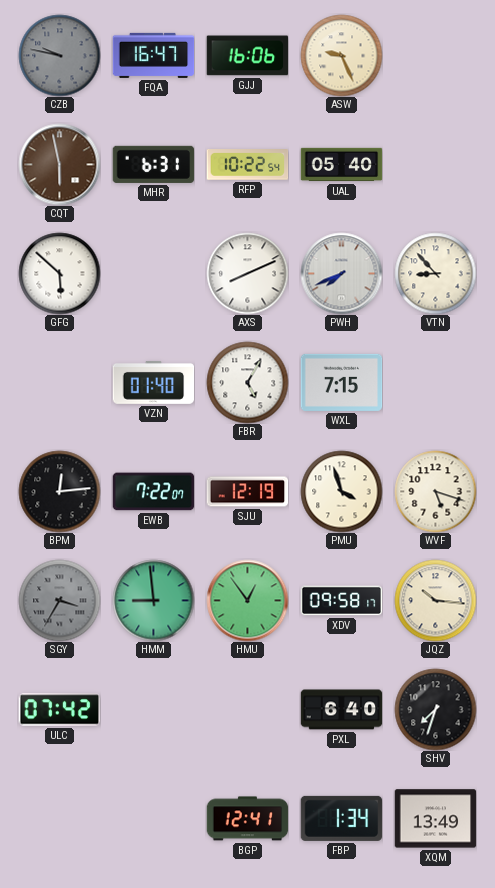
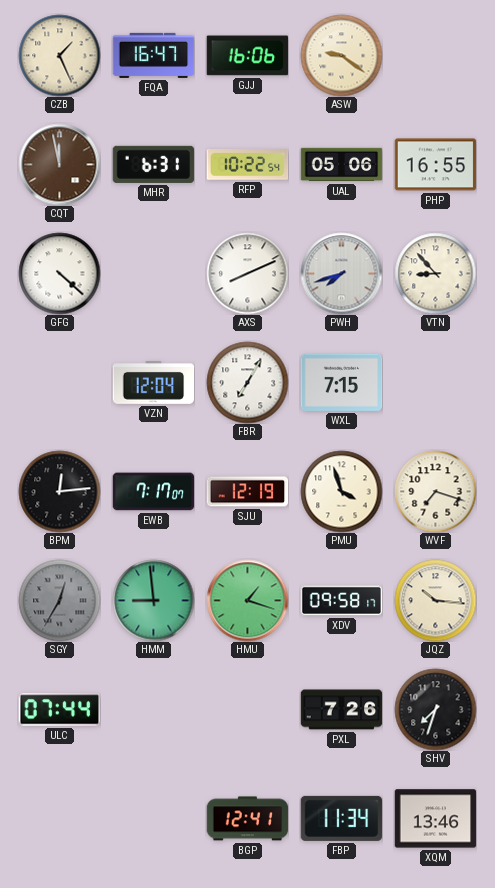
CZB: 9:47 -> 1:26
CZB dial: grey -> cream
ASW: 9:26 -> 9:21
CQT: 5:58 -> 11:58
UAL: 05:40 -> 05:06
PHP: none -> 16:55
GFG: 5:52 -> 4:22
PWH: 7:41 -> 7:42
VZN: 01:40 -> 12:04
FBR: 5:05 -> 7:05
EWB: 7:22 -> 7:17
WVF: 5:18 -> 7:18
SGY: 3:35 -> 12:35
HMU: 12:54 -> 1:18
ULC: 07:42 -> 07:44
PXL: 6:40 -> 7:26
FBP: 1:34 -> 11:34
XQM: 13:49 -> 13:46
